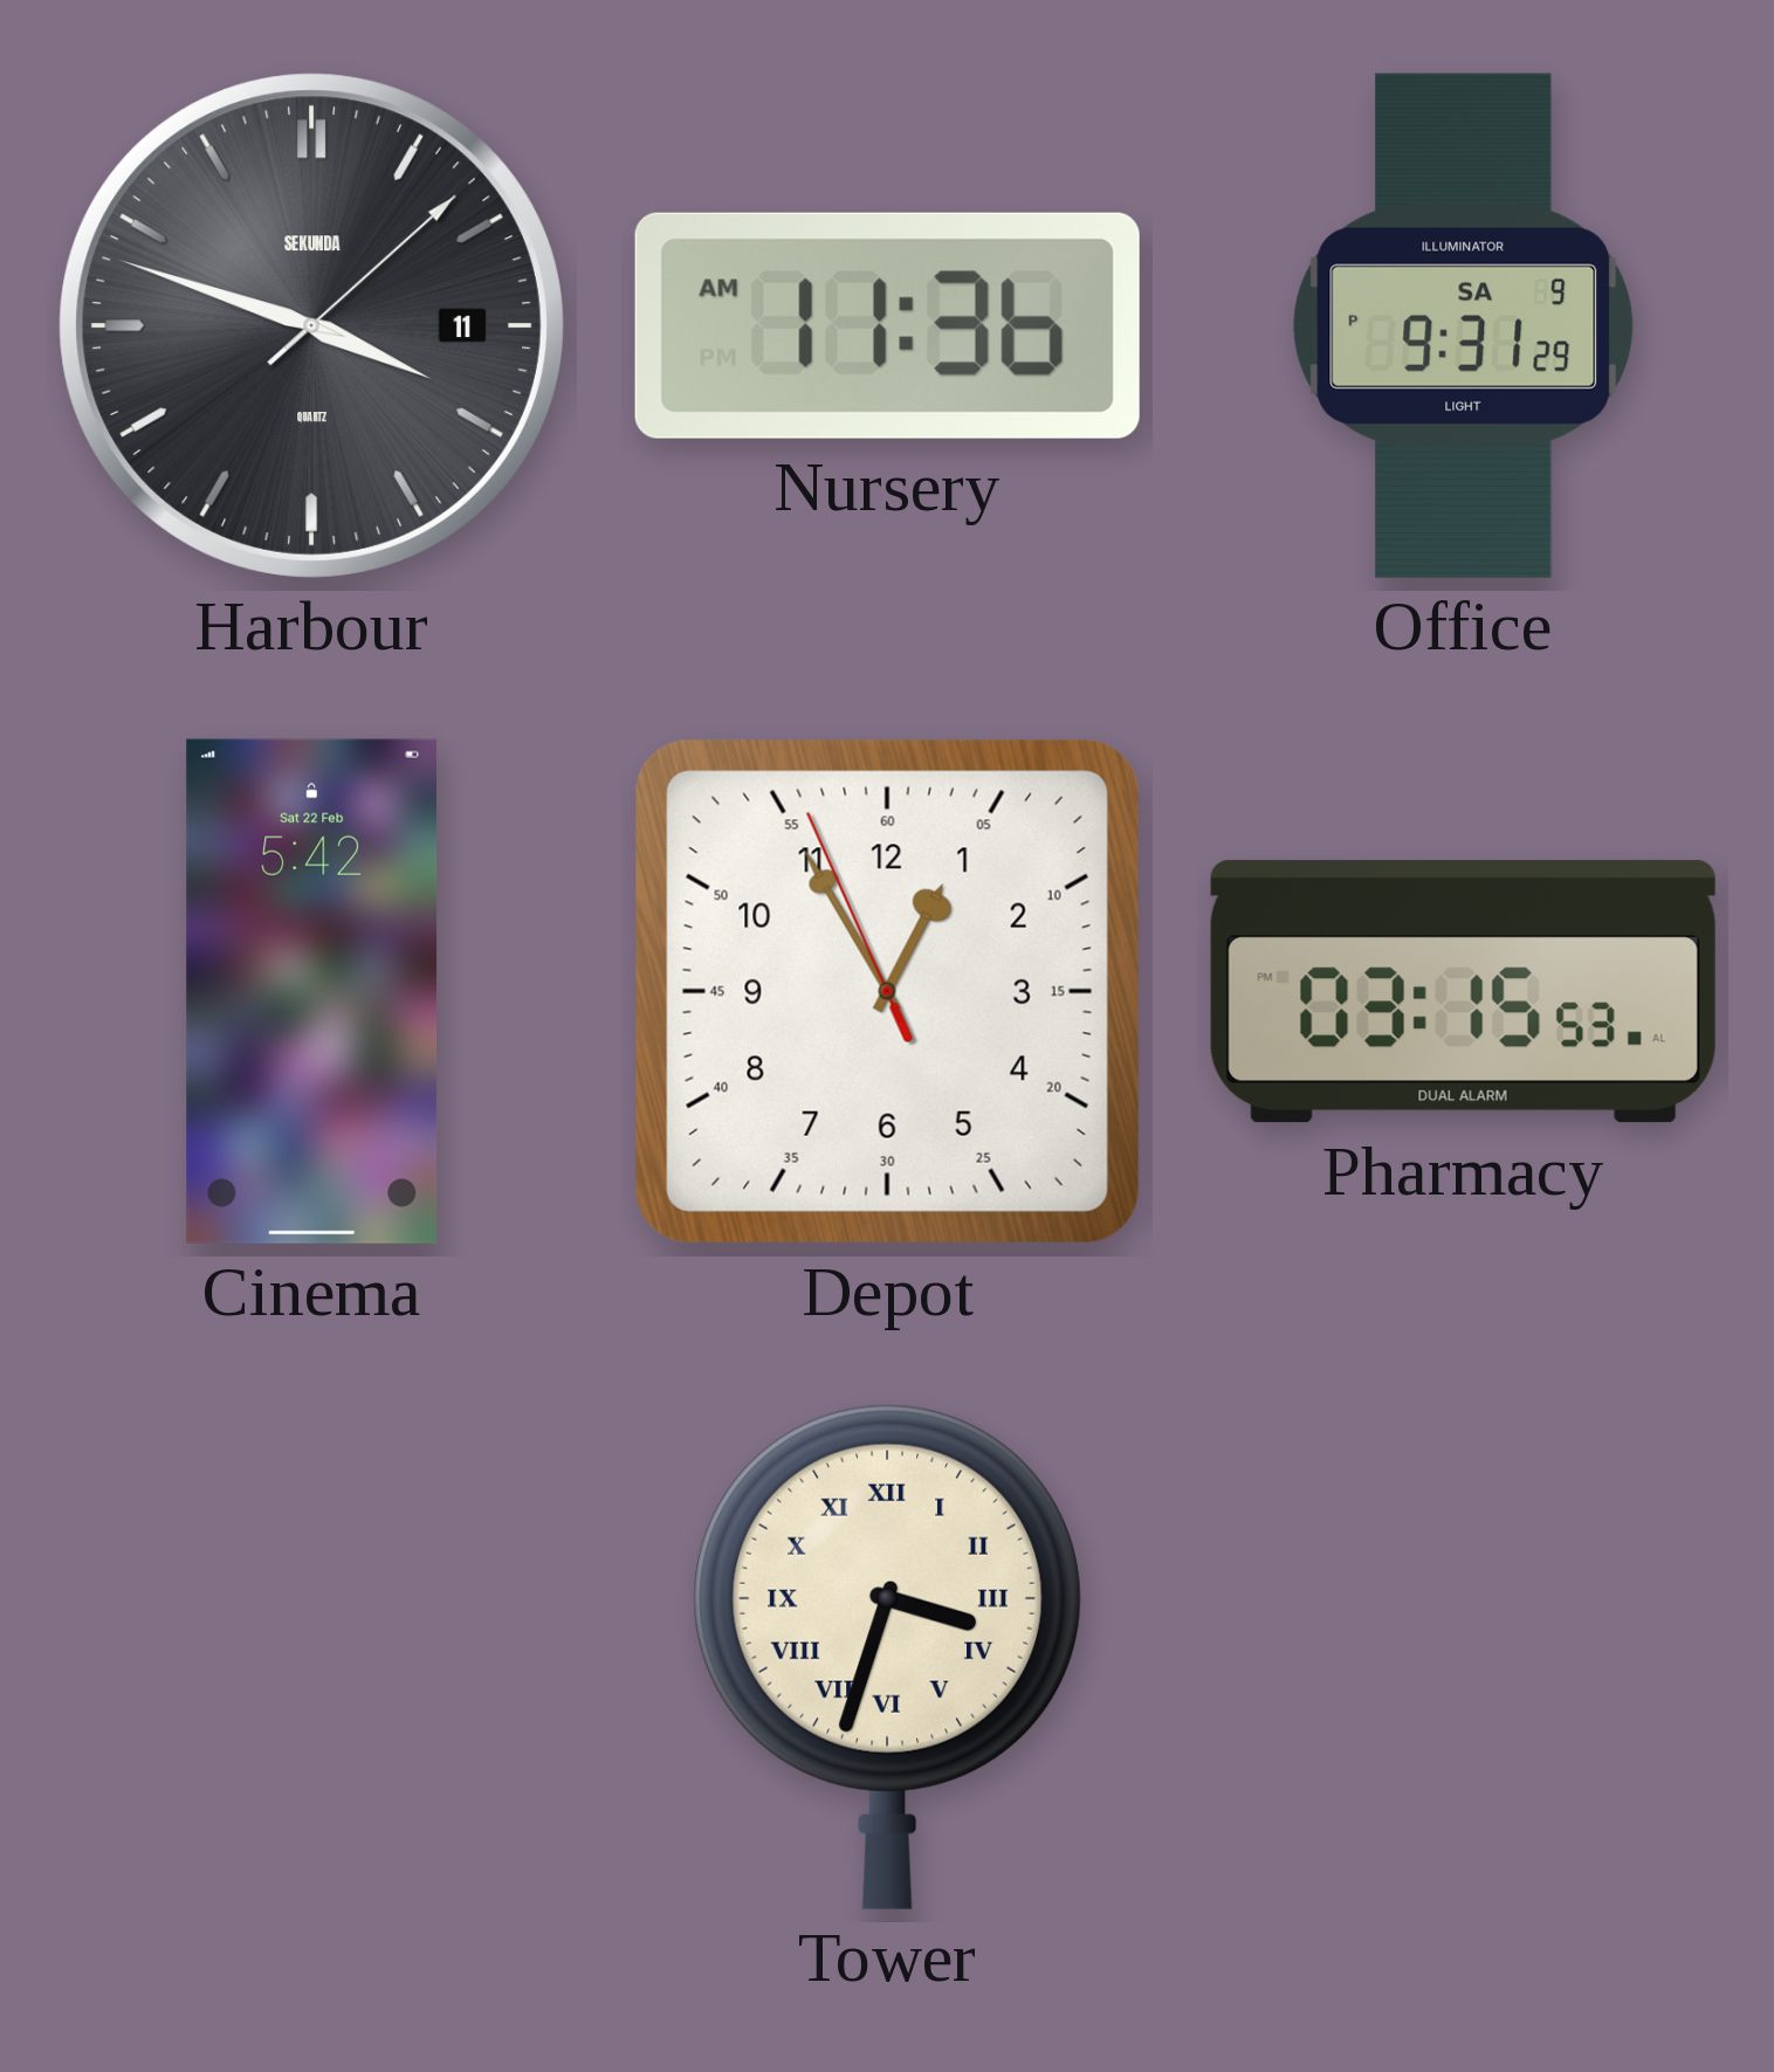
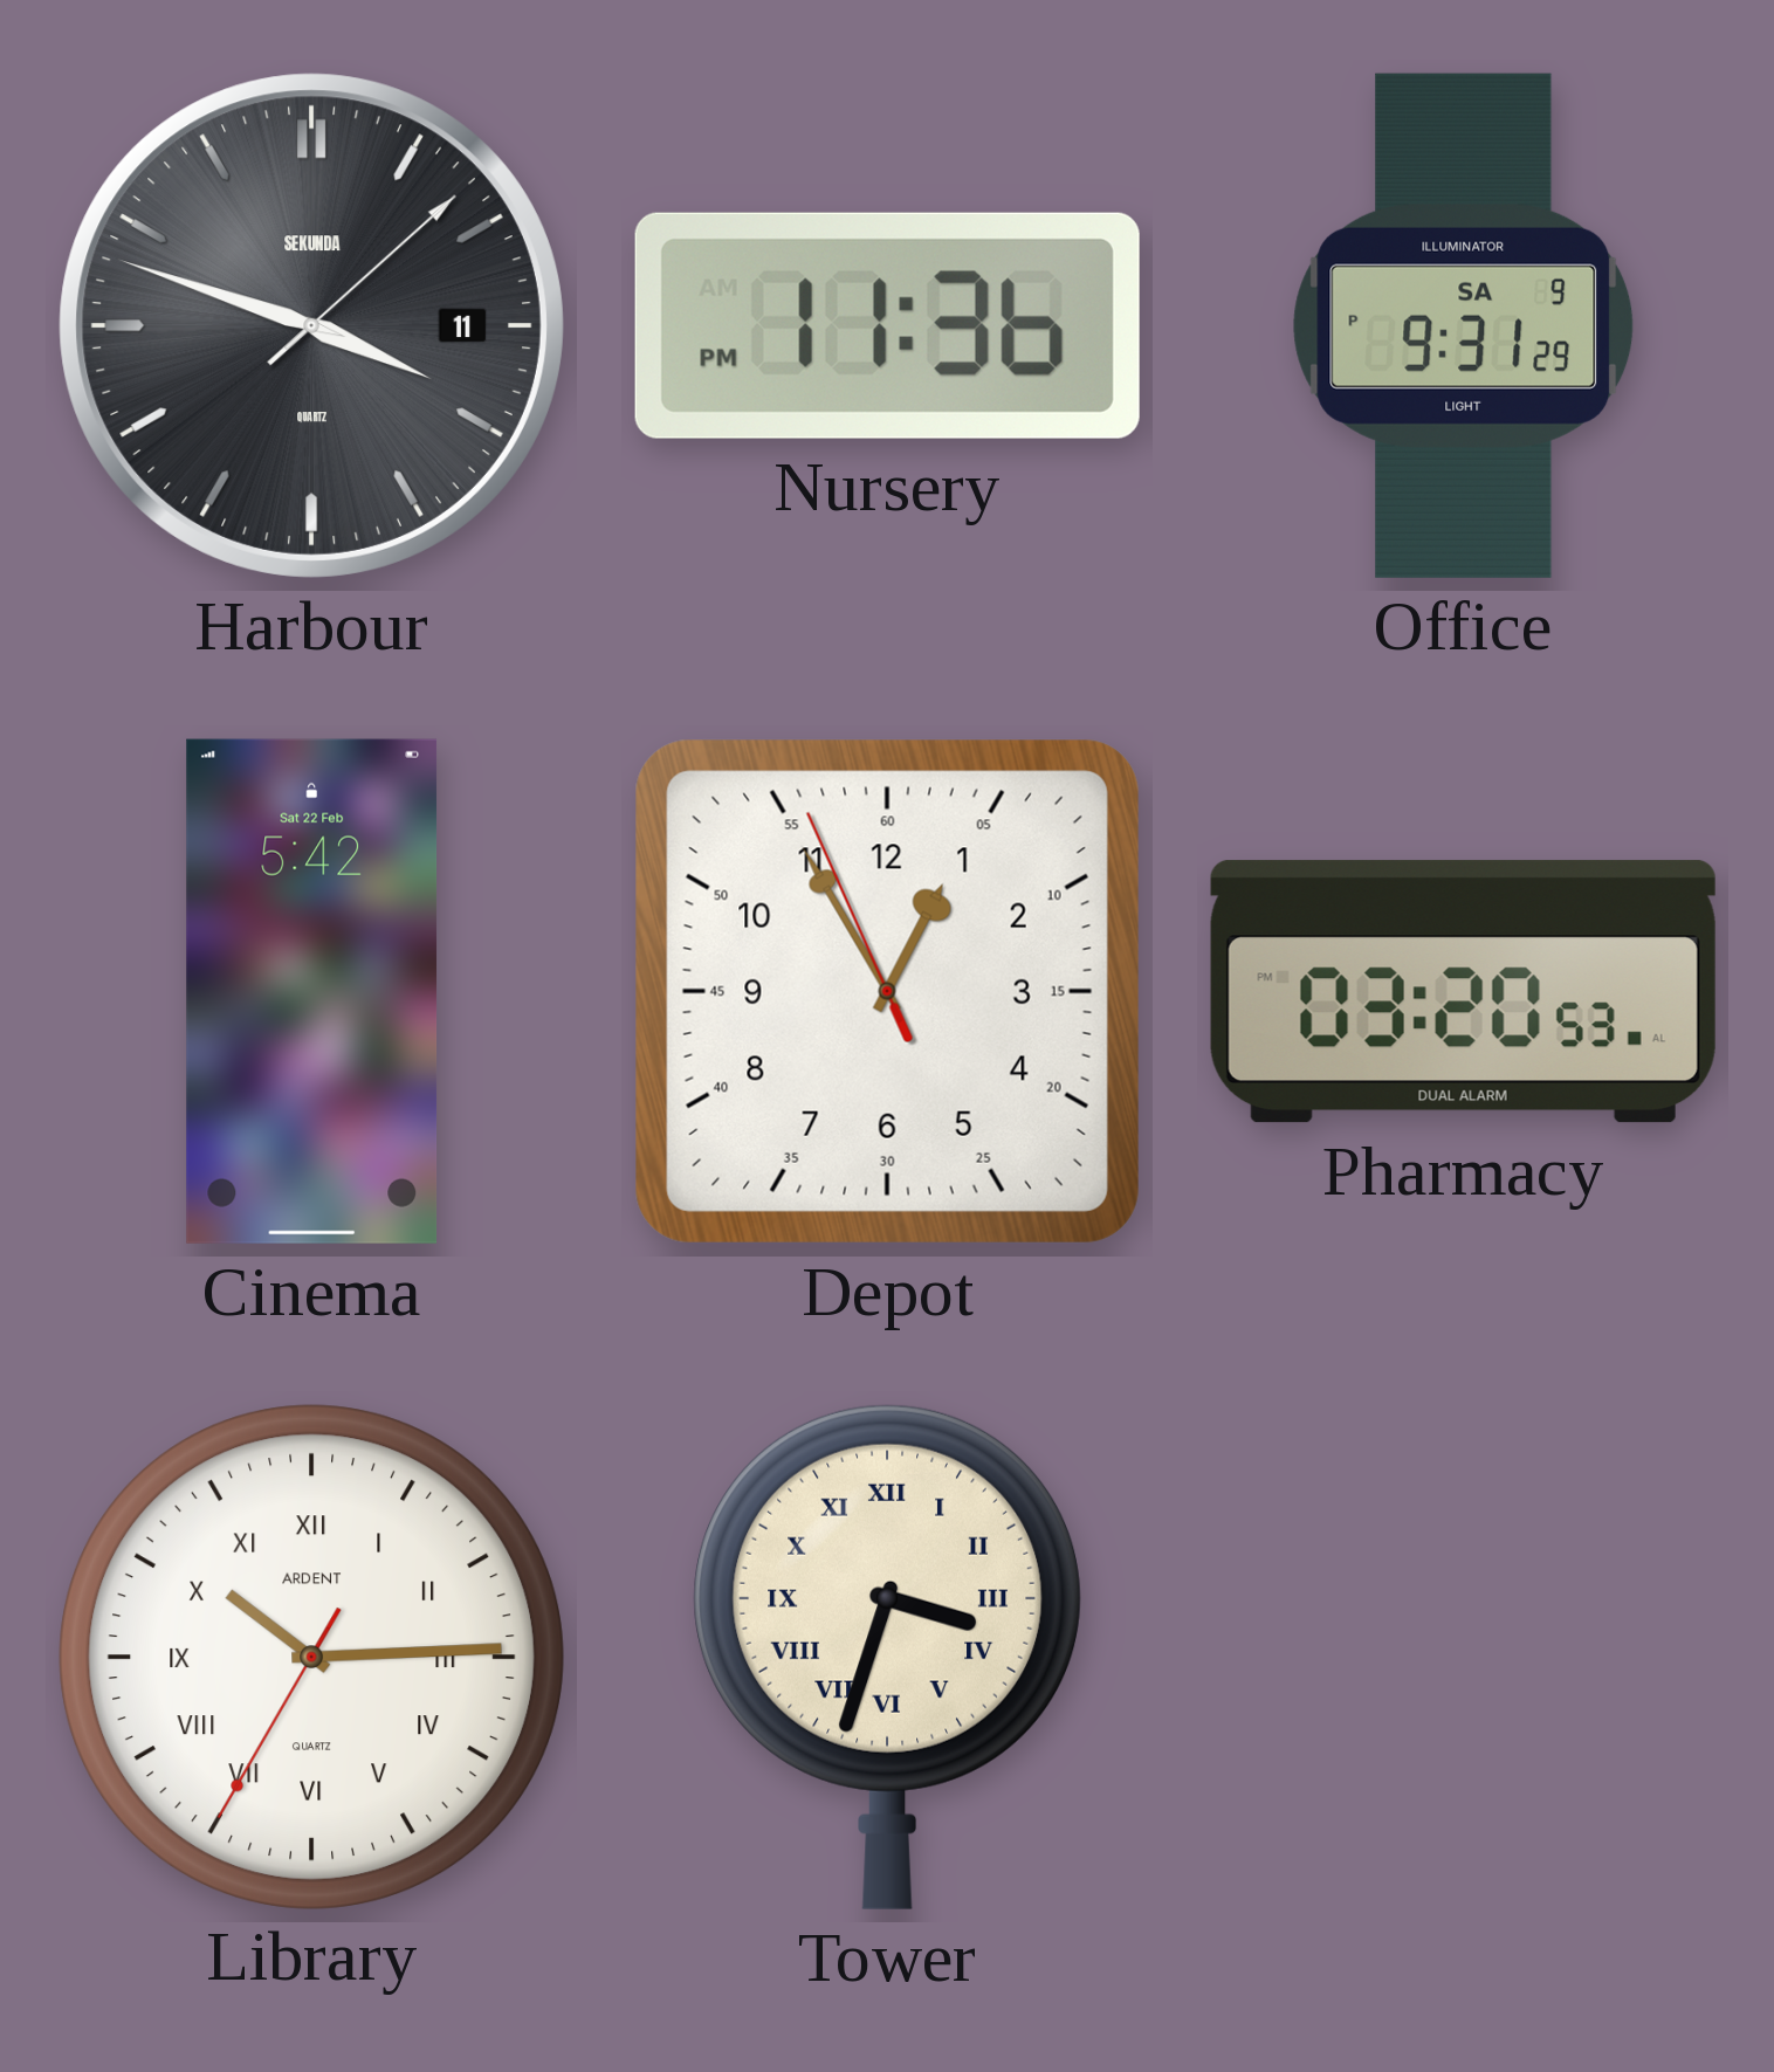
Nursery: 11:36 AM -> 11:36 PM
Pharmacy: 03:15 -> 03:20
Library: none -> 10:14
